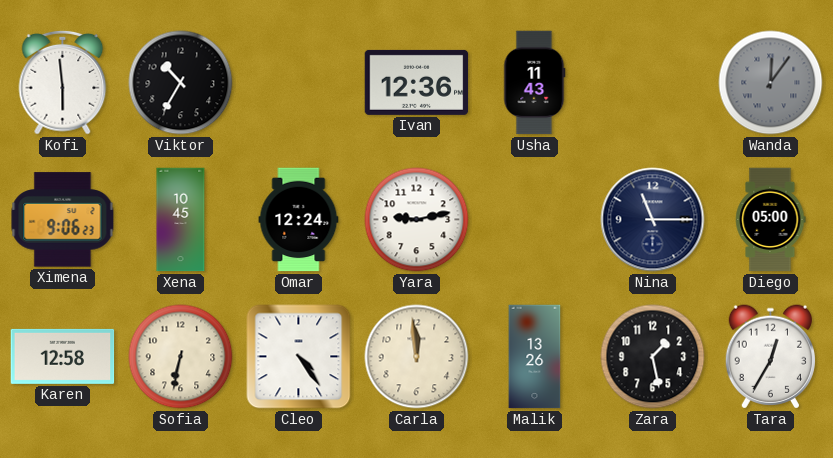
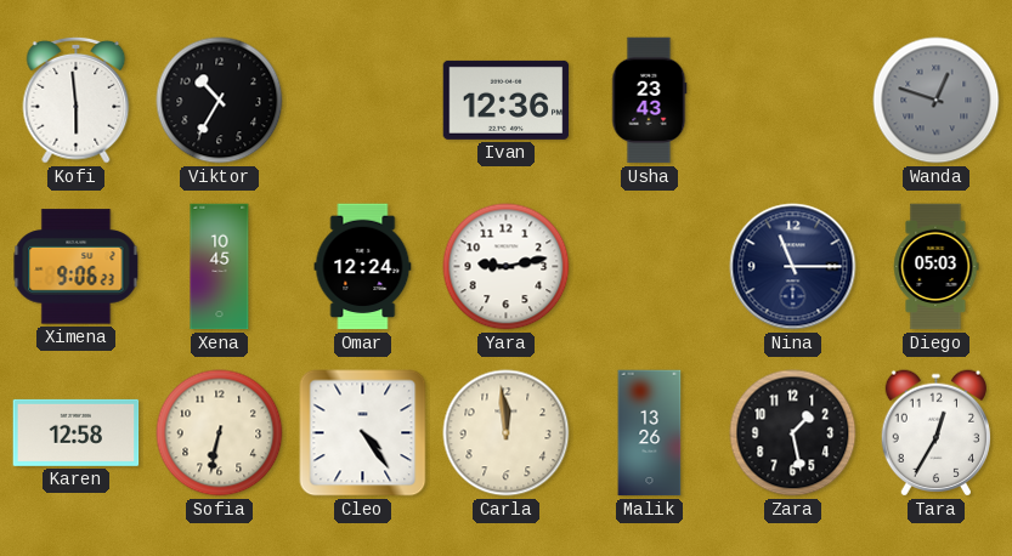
Usha: 11:43 -> 23:43
Wanda: 12:06 -> 12:48
Diego: 05:00 -> 05:03
